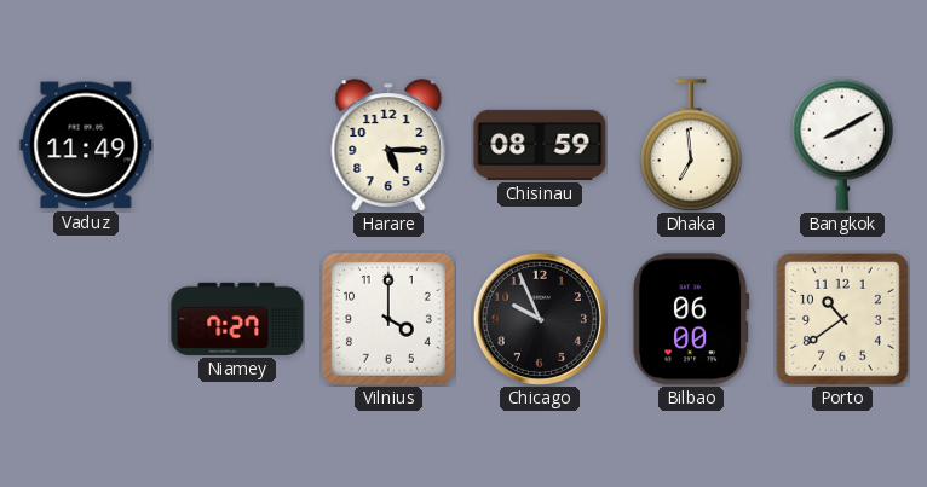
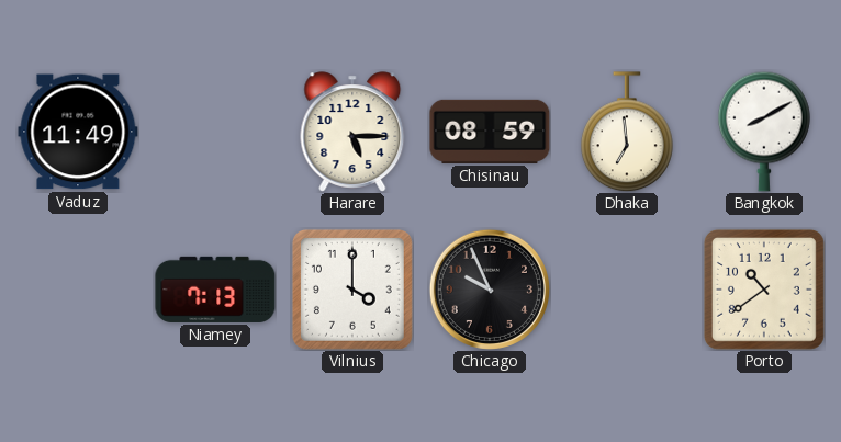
Niamey: 7:27 -> 7:13
Bilbao: 06:00 -> none
